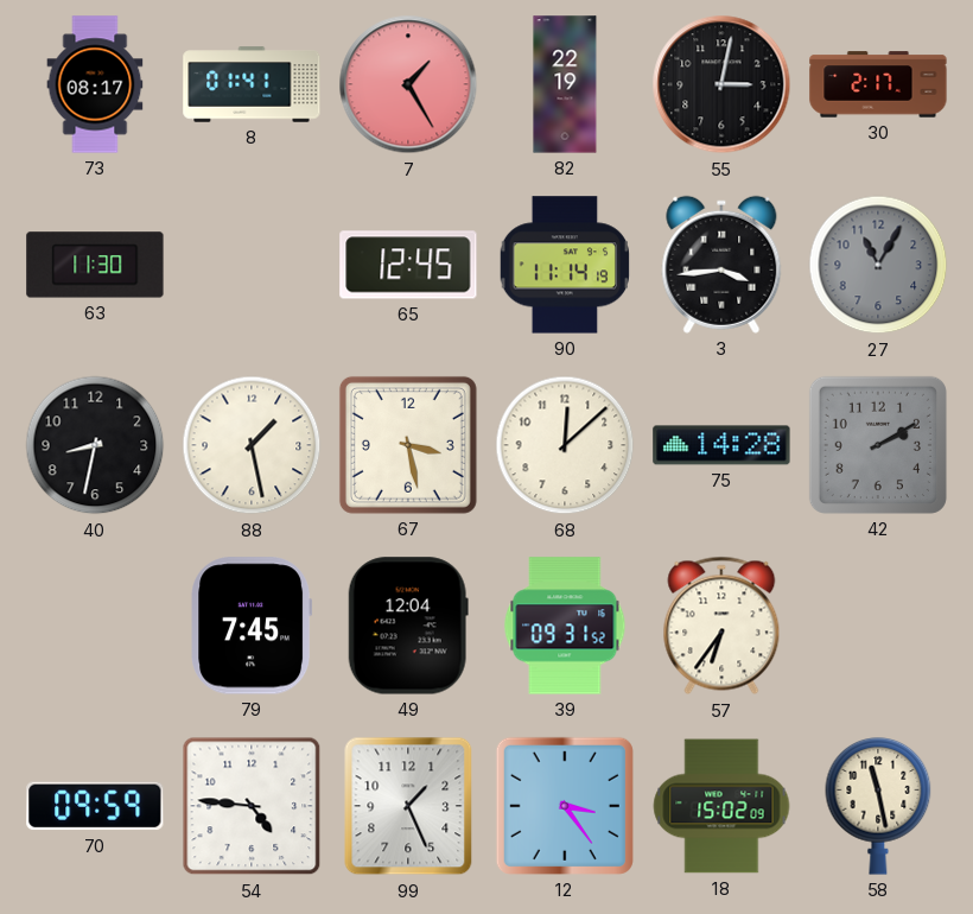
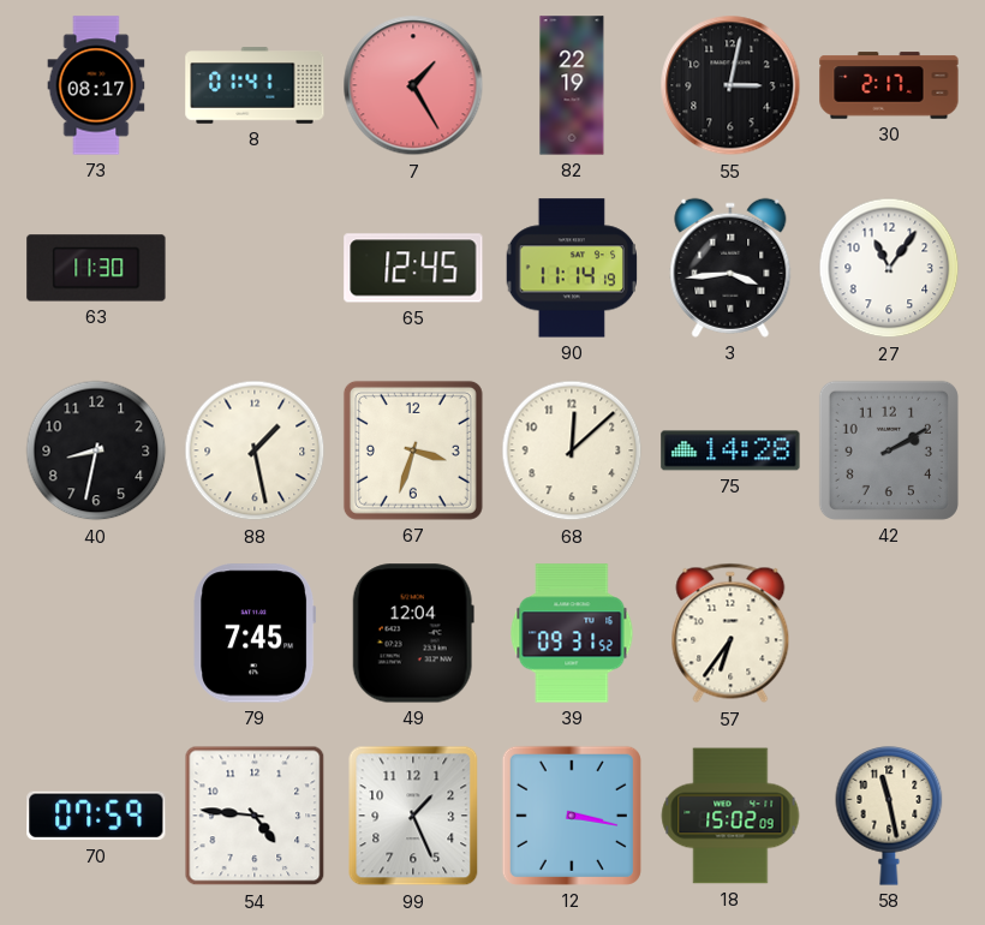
27: 11:05 -> 11:06
27 dial: grey -> white
67: 3:28 -> 3:33
70: 09:59 -> 07:59
12: 3:24 -> 3:17
